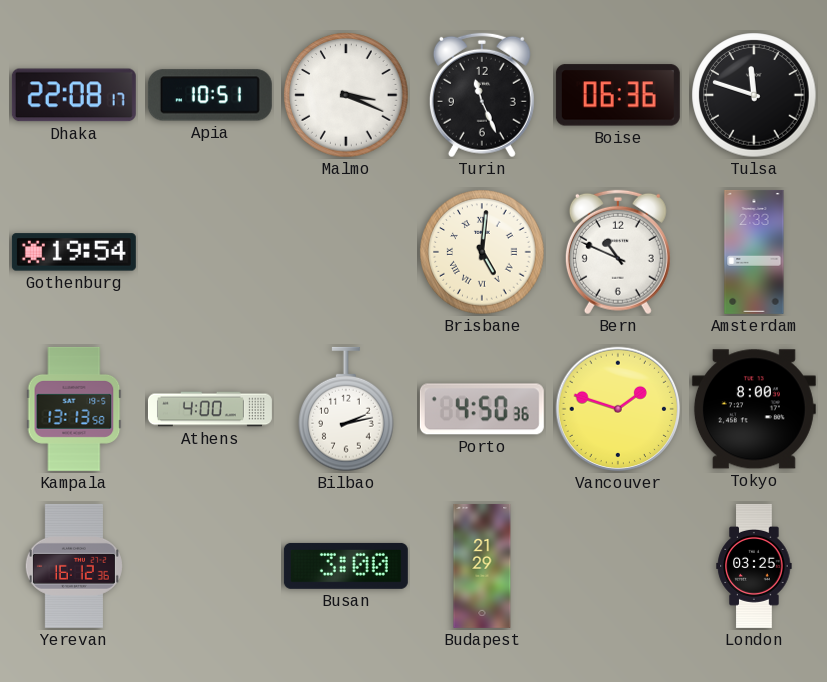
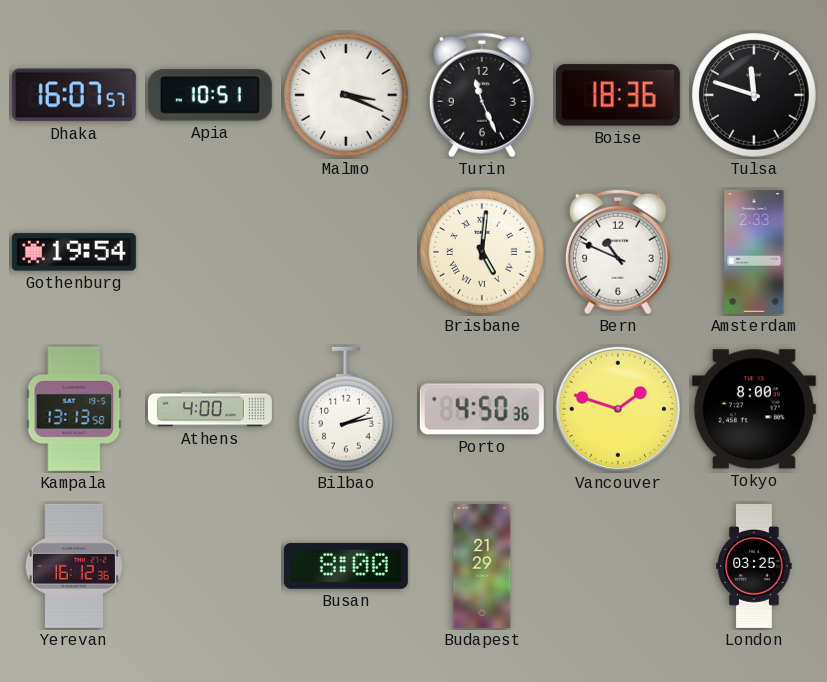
Dhaka: 22:08 -> 16:07
Boise: 06:36 -> 18:36
Busan: 3:00 -> 8:00
